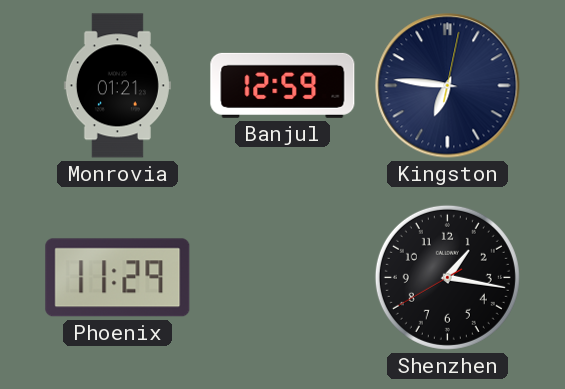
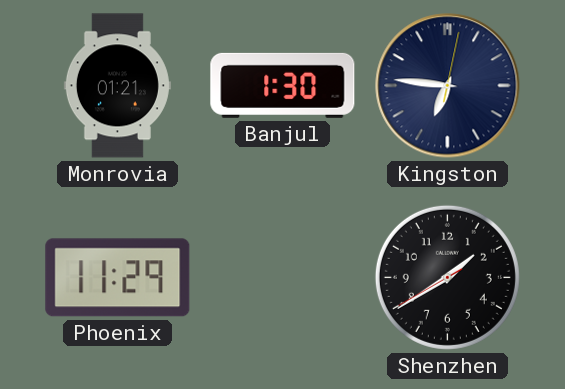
Banjul: 12:59 -> 1:30
Shenzhen: 1:16 -> 1:39
